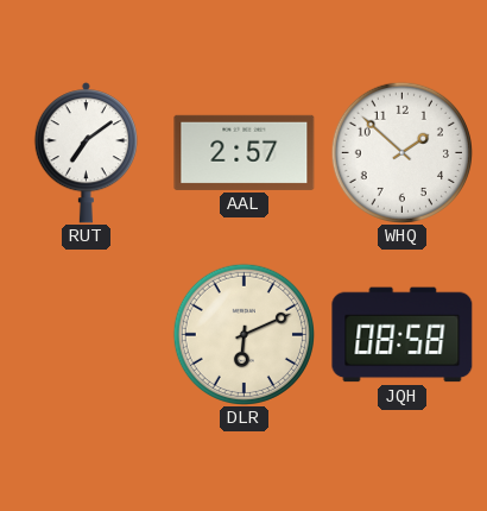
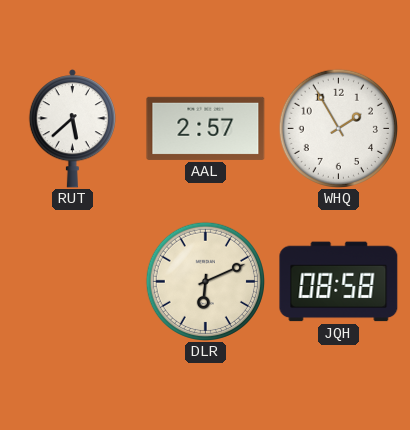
RUT: 7:09 -> 5:38
WHQ: 1:52 -> 1:55
